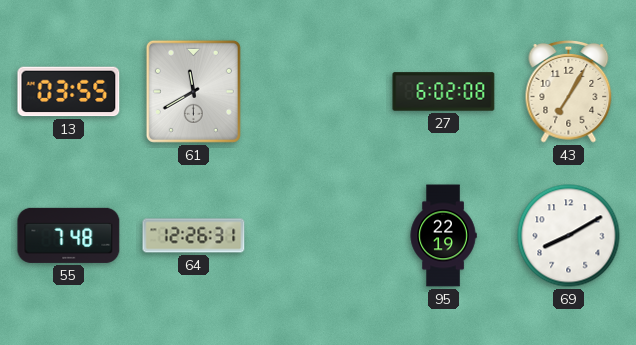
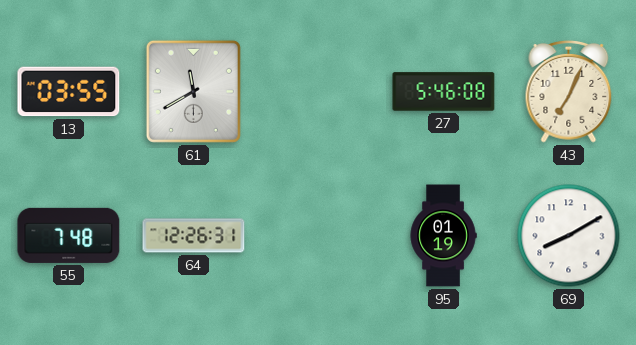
27: 6:02 -> 5:46
43: 7:05 -> 7:04
95: 22:19 -> 01:19
